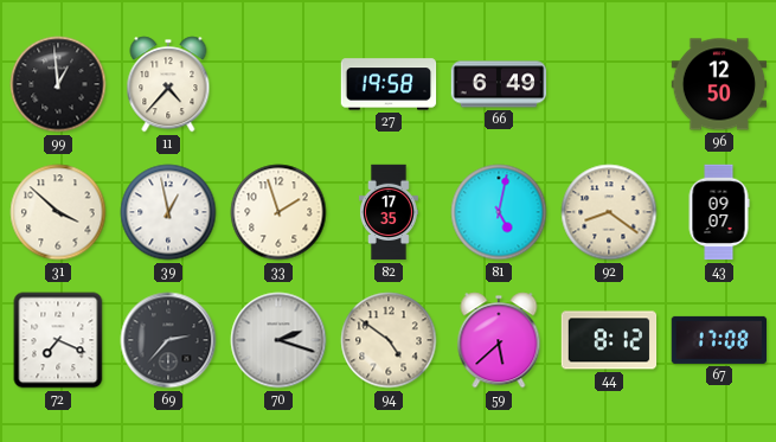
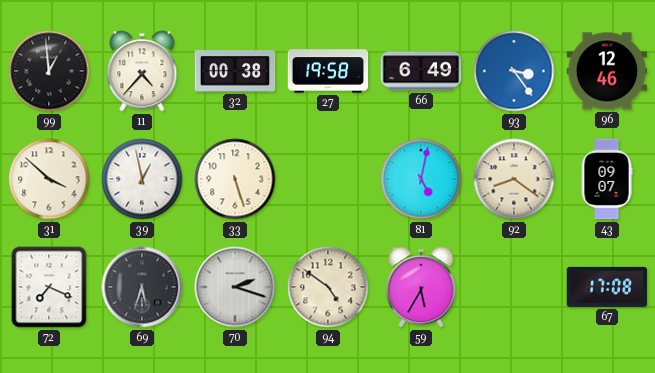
32: none -> 00:38
93: none -> 3:24
96: 12:50 -> 12:46
33: 1:57 -> 5:27
82: 17:35 -> none
69: 2:37 -> 5:33
59: 5:38 -> 5:35
44: 8:12 -> none
